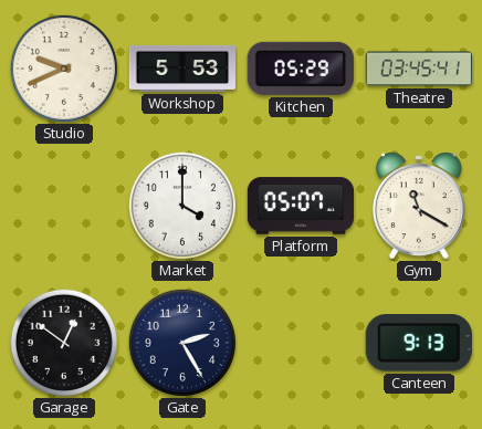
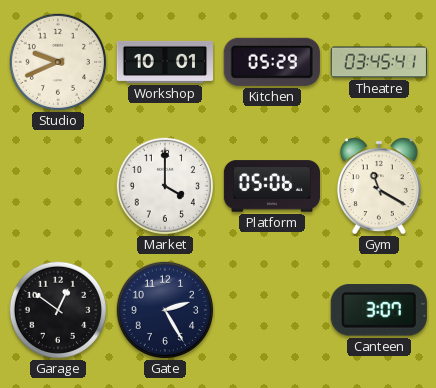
Workshop: 5:53 -> 10:01
Platform: 05:07 -> 05:06
Canteen: 9:13 -> 3:07
